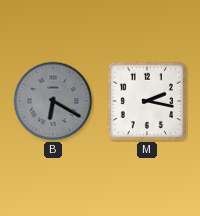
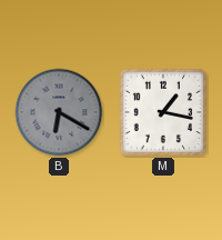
M: 2:17 -> 1:17
